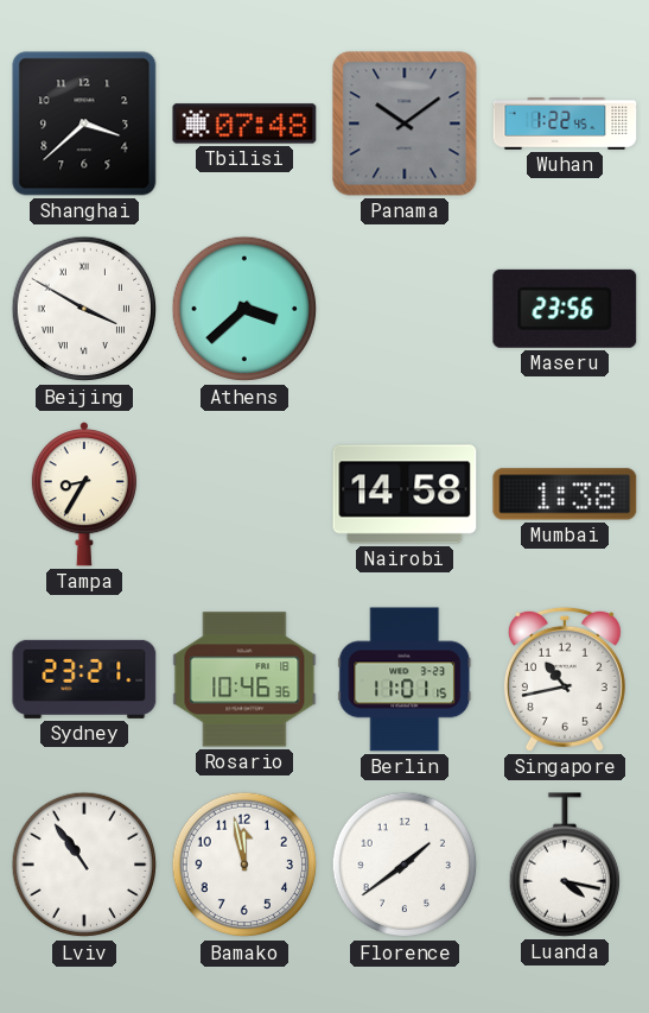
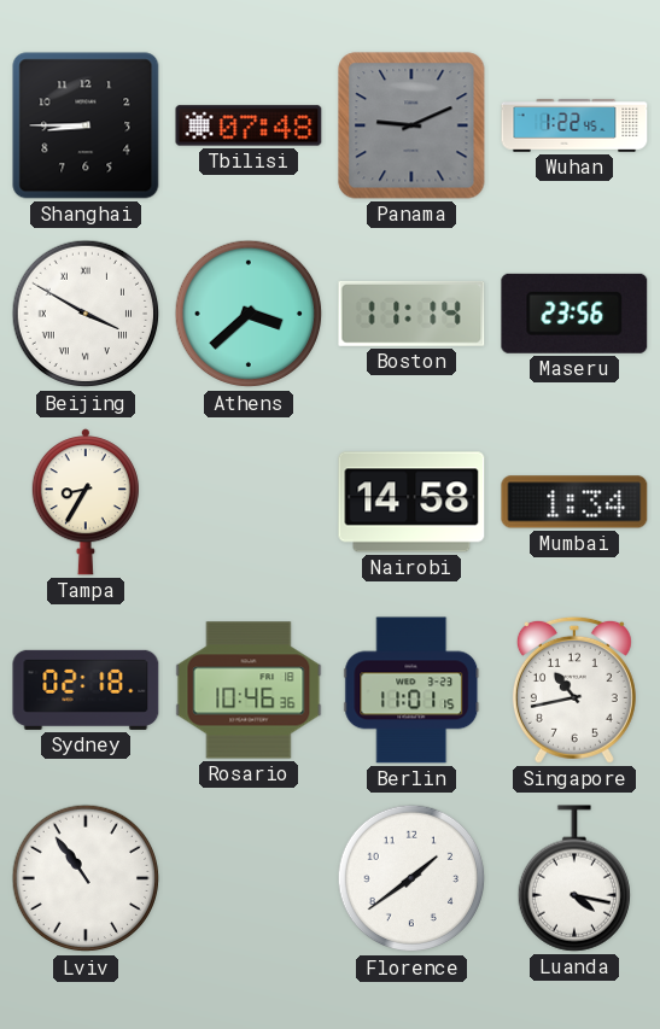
Shanghai: 3:38 -> 8:45
Panama: 10:09 -> 9:11
Boston: none -> 11:14
Mumbai: 1:38 -> 1:34
Sydney: 23:21 -> 02:18
Bamako: 11:58 -> none
